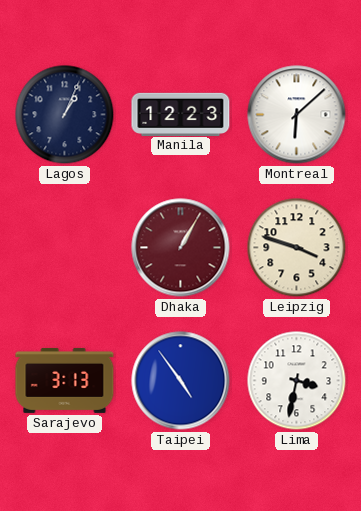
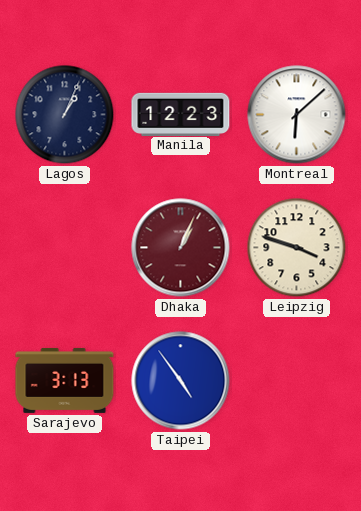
Dhaka: 1:05 -> 1:04
Lima: 3:32 -> none
